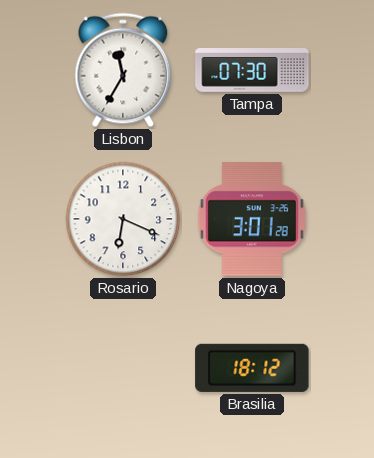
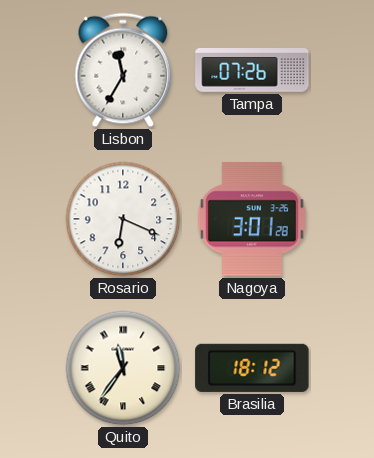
Tampa: 07:30 -> 07:26
Quito: none -> 11:36
